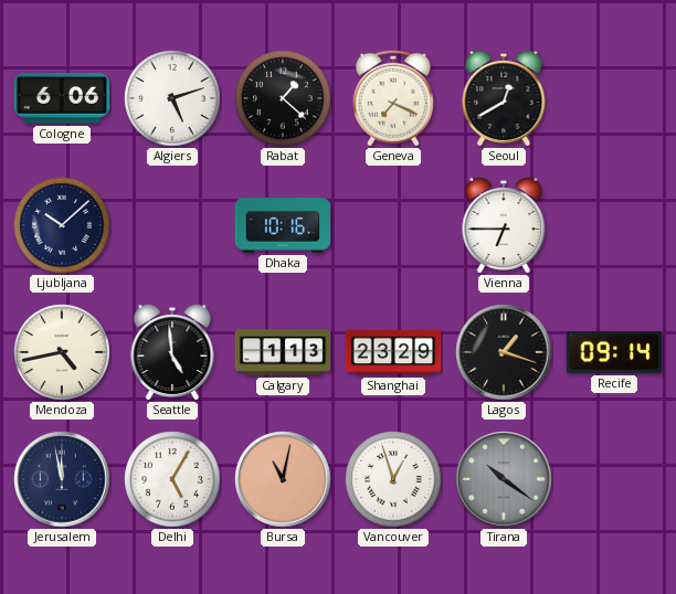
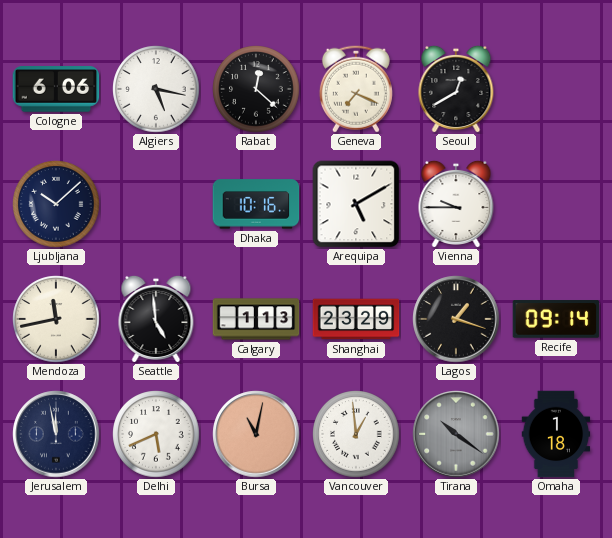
Algiers: 5:12 -> 5:17
Rabat: 1:22 -> 12:22
Arequipa: none -> 5:10
Vienna: 6:45 -> 9:45
Mendoza: 4:43 -> 11:43
Delhi: 5:05 -> 5:41
Vancouver: 12:57 -> 12:59
Omaha: none -> 1:18
